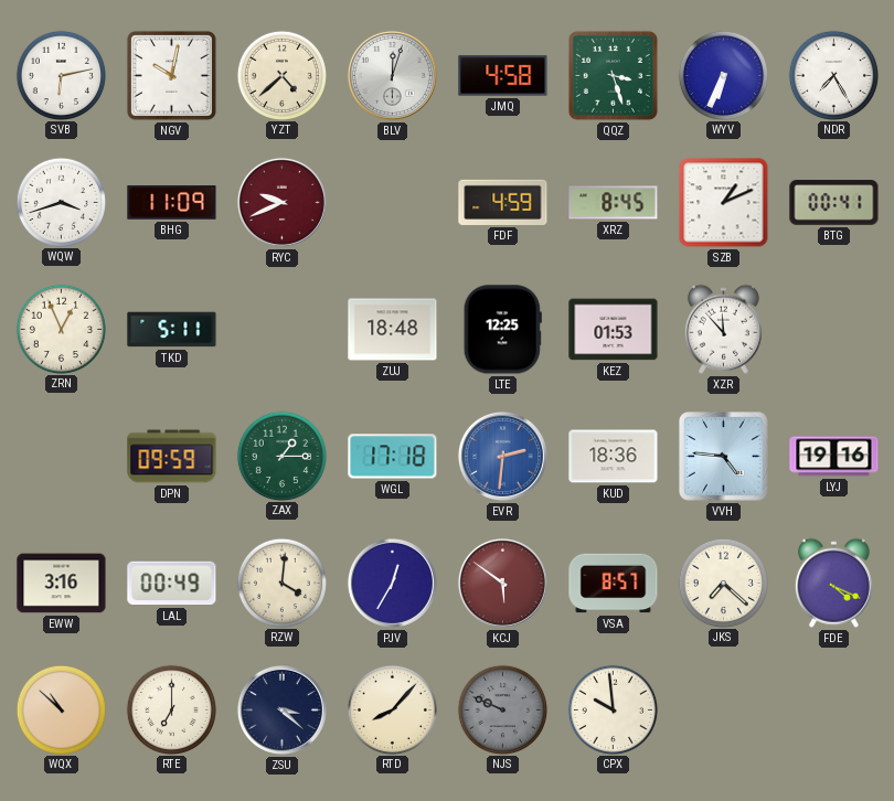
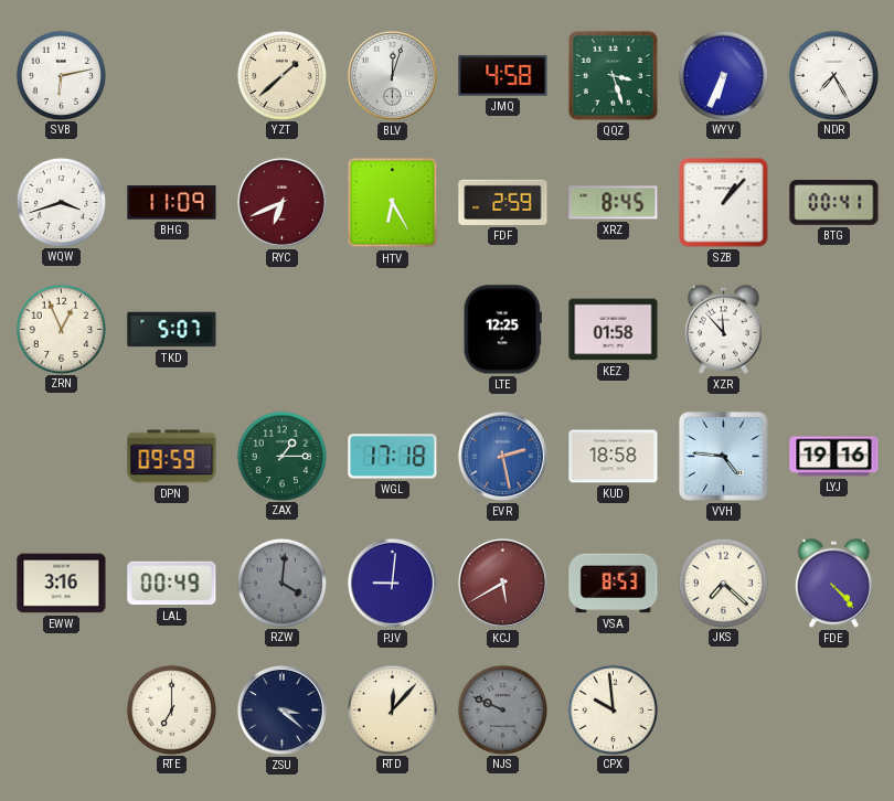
NGV: 10:02 -> none
YZT: 4:38 -> 1:38
RYC: 9:41 -> 6:41
HTV: none -> 6:25
FDF: 4:59 -> 2:59
SZB: 1:11 -> 1:07
TKD: 5:11 -> 5:07
ZUJ: 18:48 -> none
KEZ: 01:53 -> 01:58
EVR: 2:31 -> 2:28
KUD: 18:36 -> 18:58
RZW dial: cream -> grey
PJV: 12:35 -> 9:01
KCJ: 5:51 -> 5:40
VSA: 8:57 -> 8:53
FDE: 4:19 -> 4:23
WQX: 10:52 -> none
RTD: 8:07 -> 12:07
